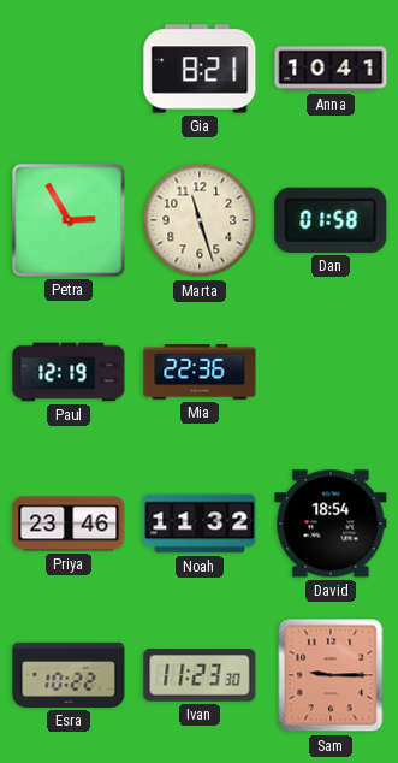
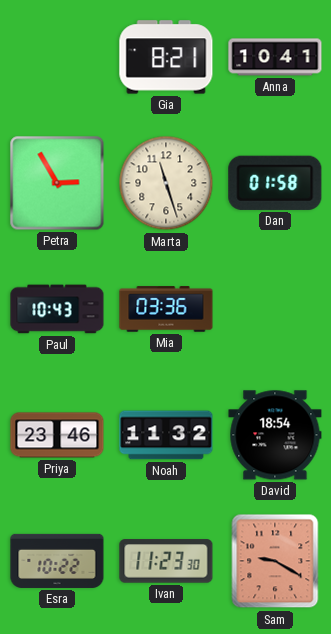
Paul: 12:19 -> 10:43
Mia: 22:36 -> 03:36
Sam: 9:15 -> 9:20
